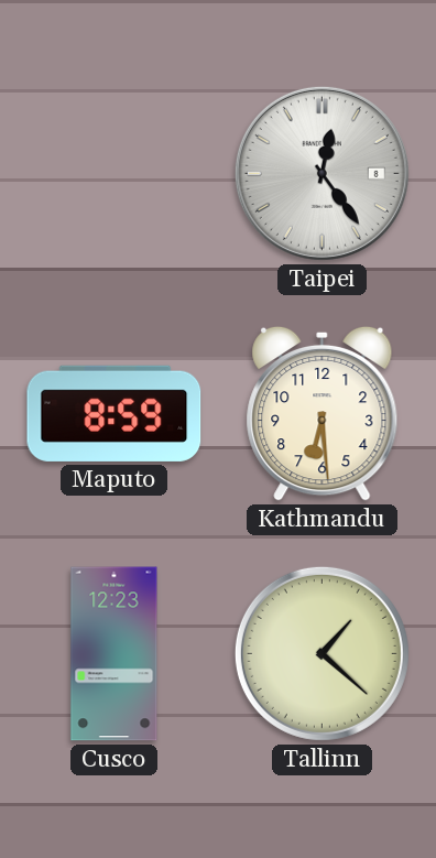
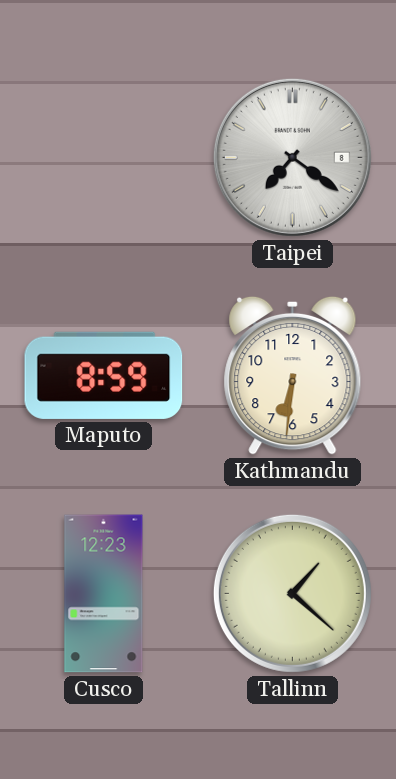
Taipei: 12:24 -> 7:21
Kathmandu: 6:29 -> 6:31
